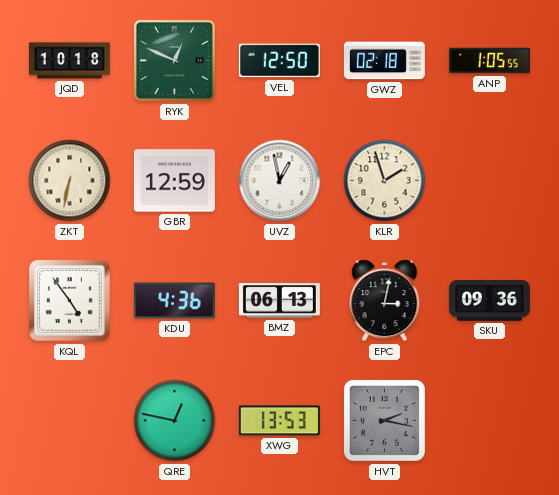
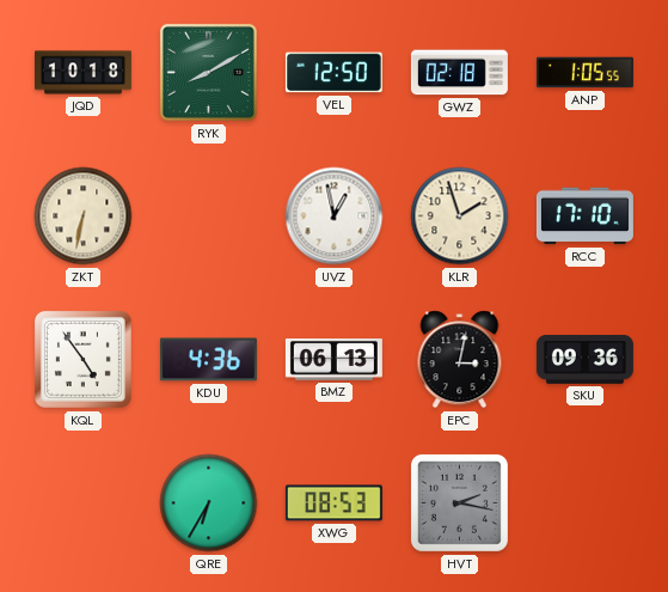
RYK: 12:49 -> 8:10
GBR: 12:59 -> none
RCC: none -> 17:10
QRE: 12:47 -> 6:35
XWG: 13:53 -> 08:53
